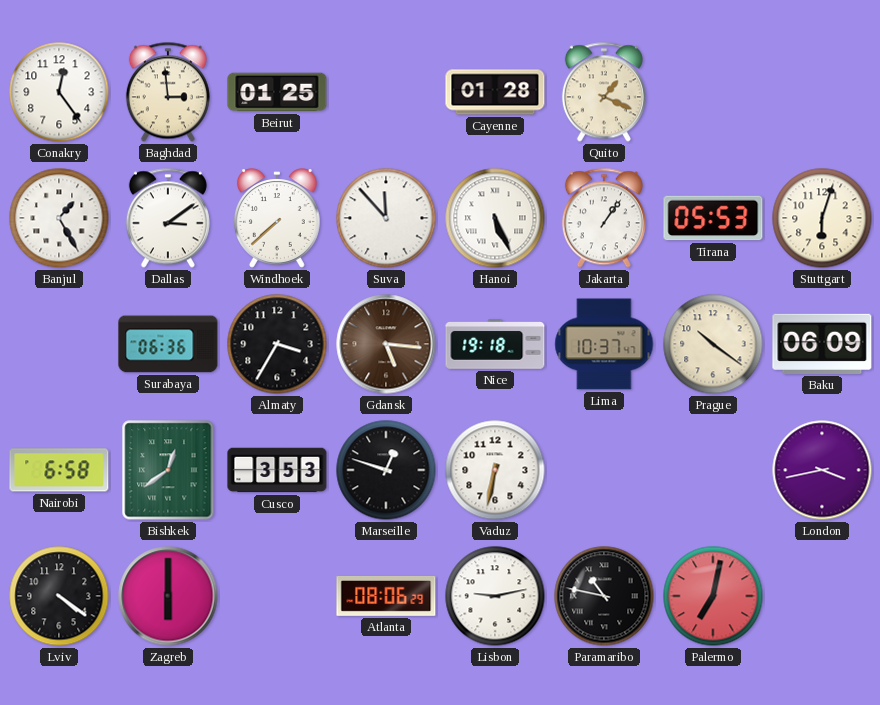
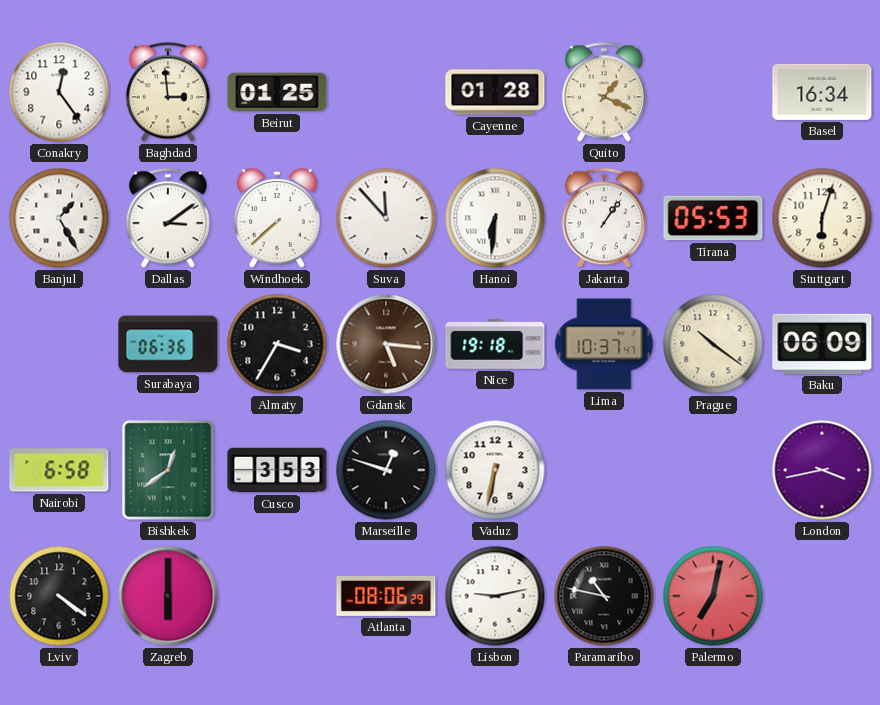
Basel: none -> 16:34
Hanoi: 5:26 -> 6:31
